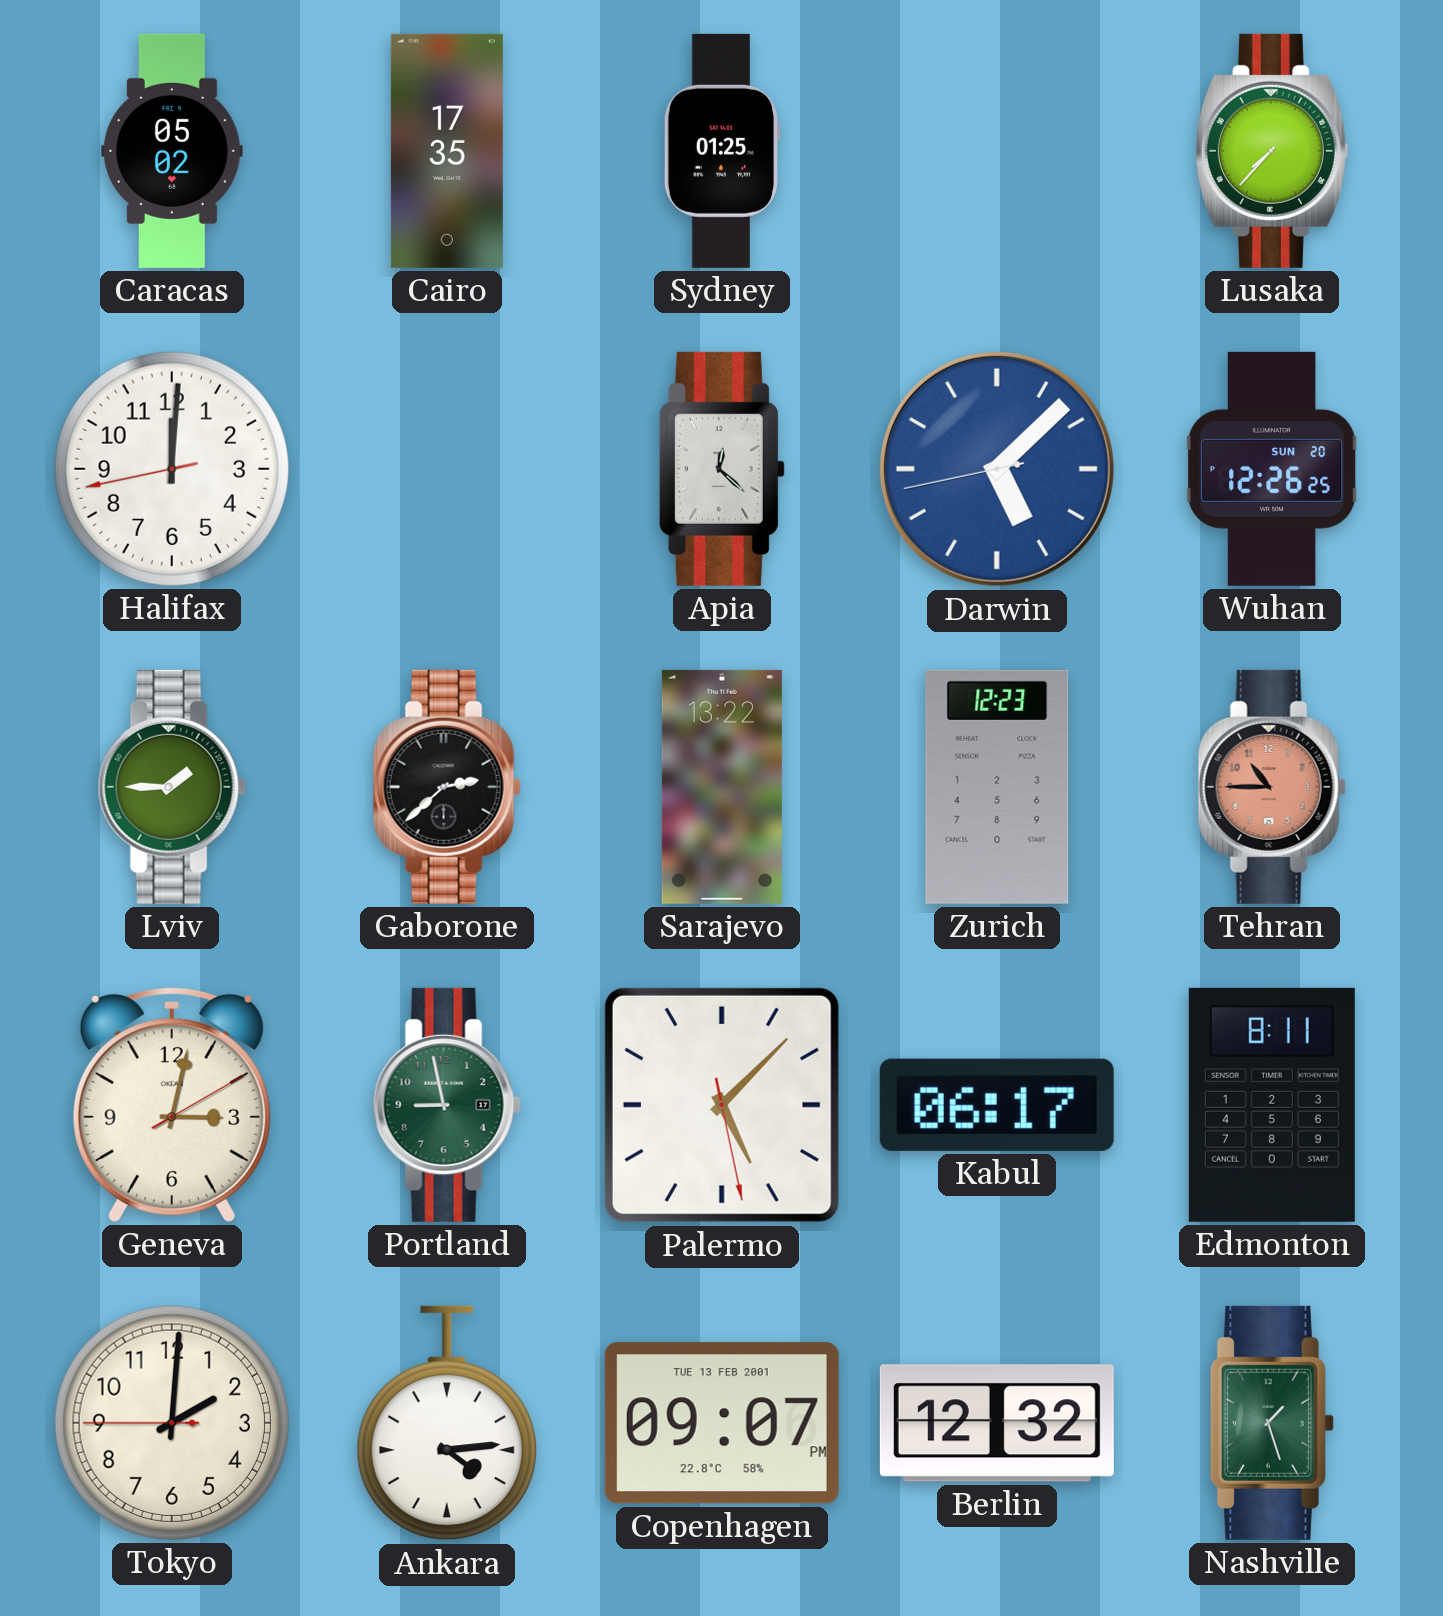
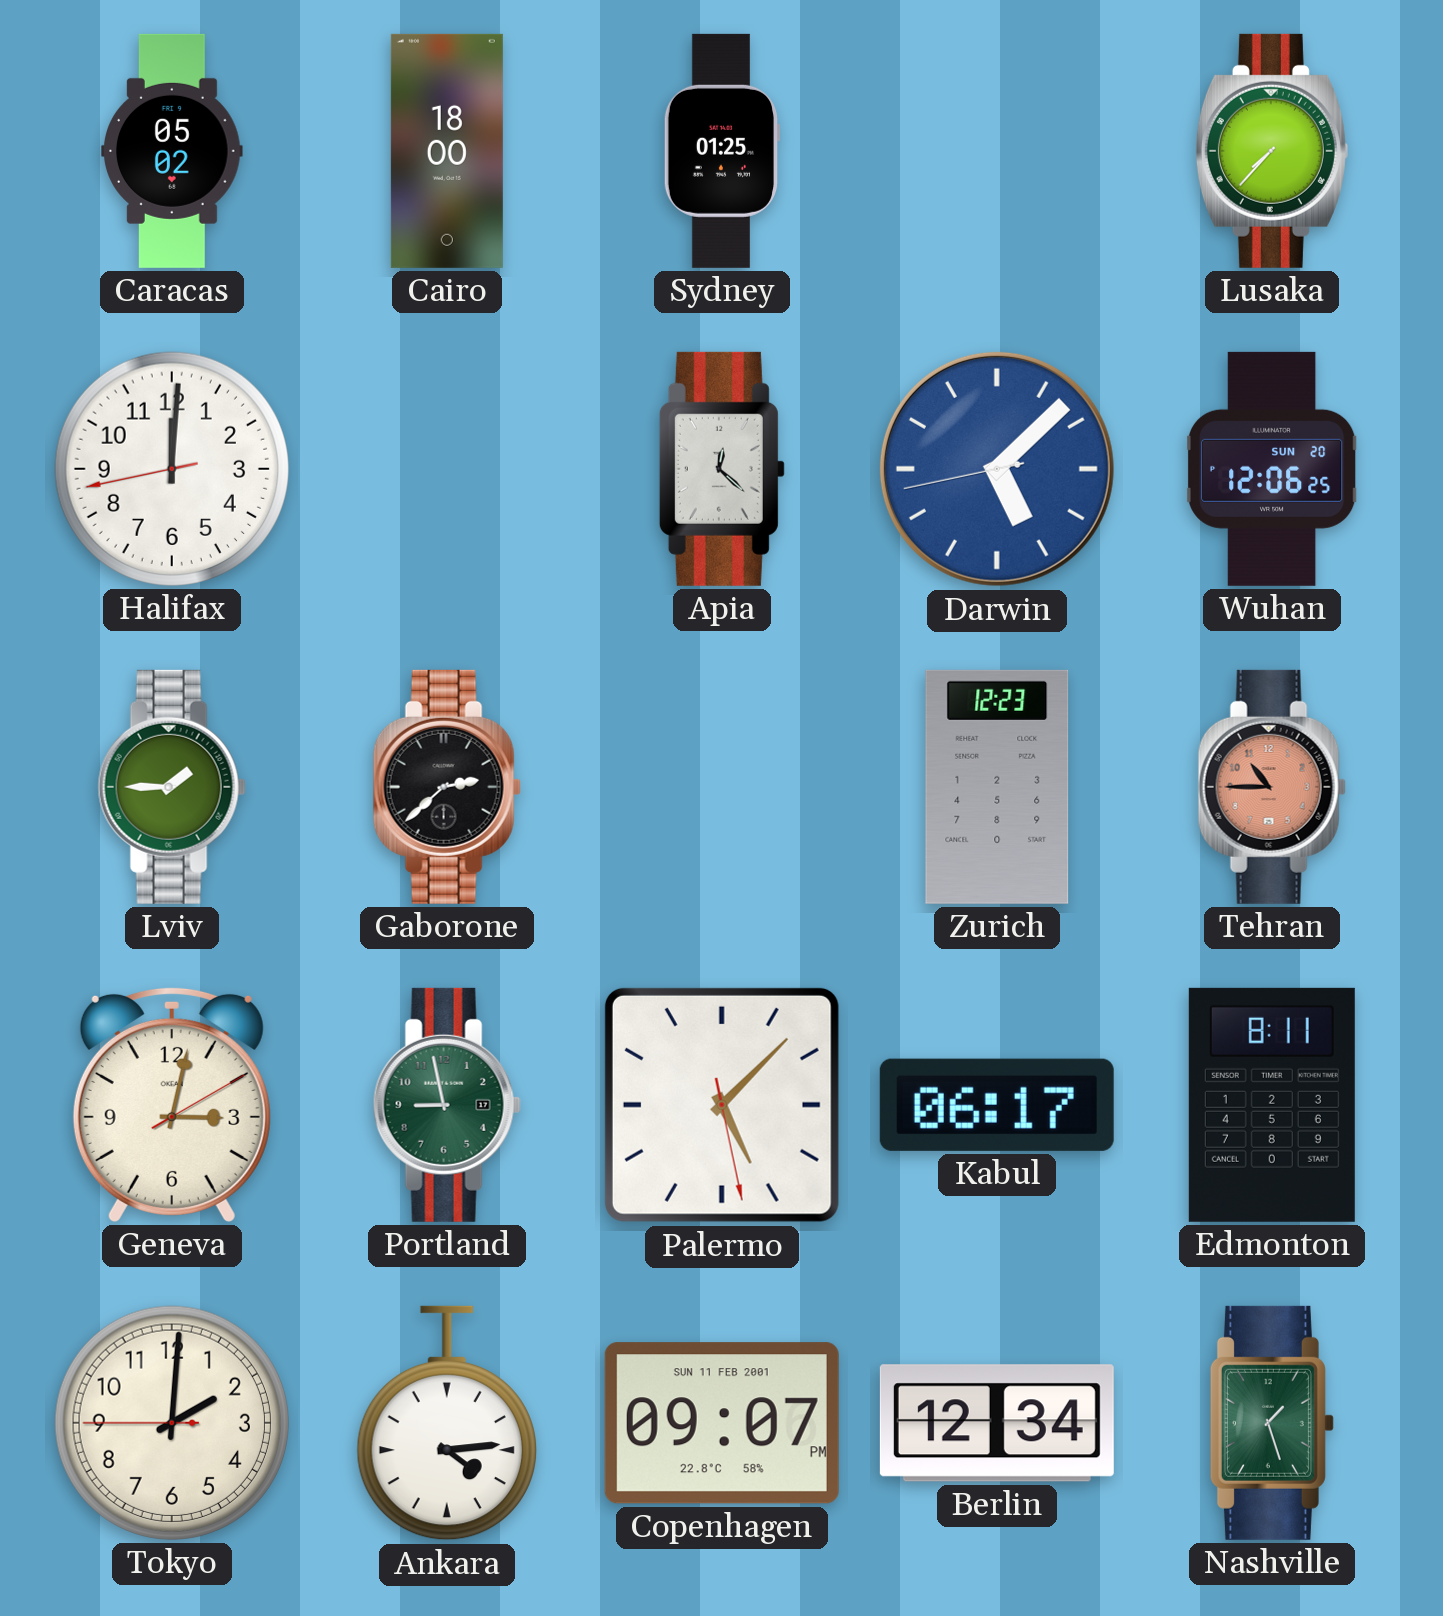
Cairo: 17:35 -> 18:00
Wuhan: 12:26 -> 12:06
Sarajevo: 13:22 -> none
Copenhagen date: TUE 13 FEB 2001 -> SUN 11 FEB 2001
Berlin: 12:32 -> 12:34
